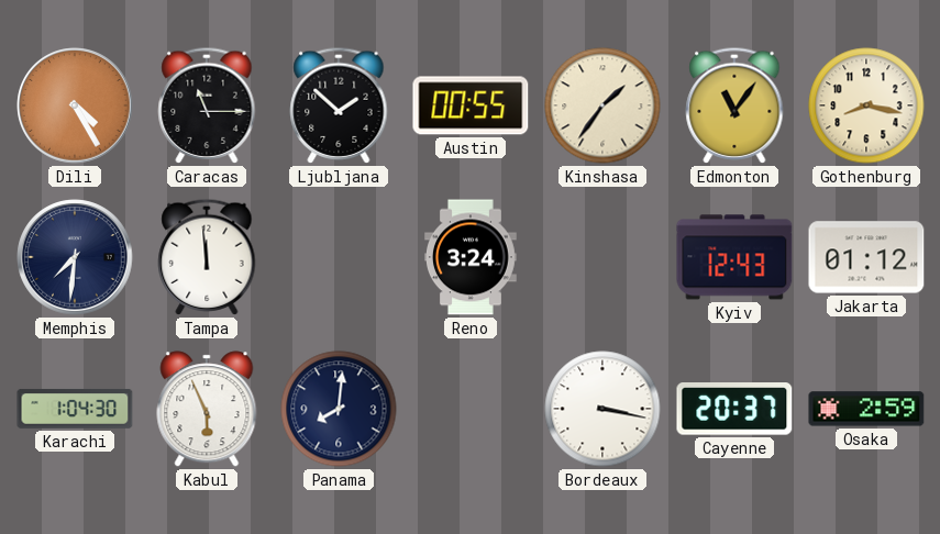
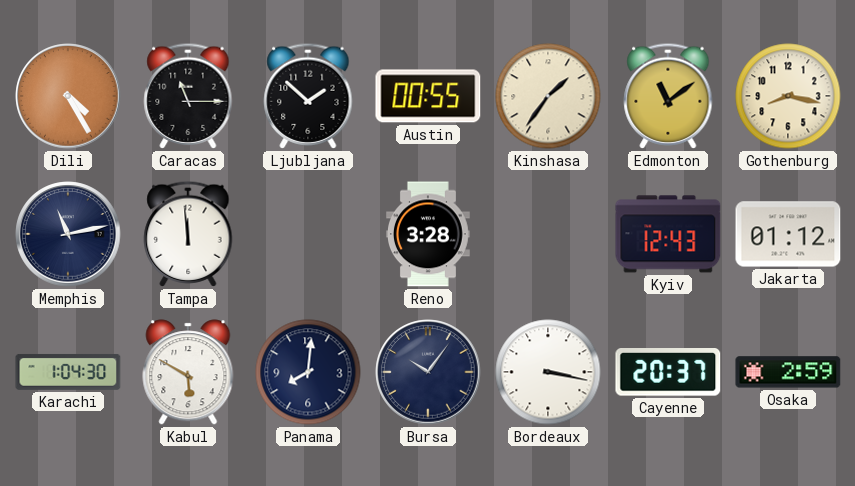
Edmonton: 11:06 -> 11:09
Memphis: 7:31 -> 11:13
Reno: 3:24 -> 3:28
Kabul: 5:56 -> 5:50
Bursa: none -> 10:06
